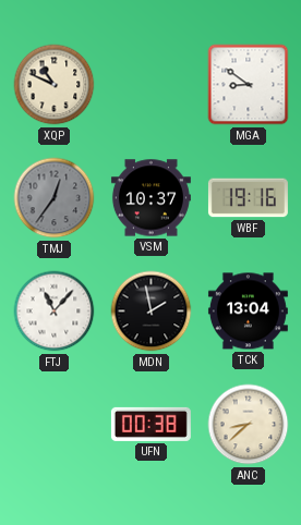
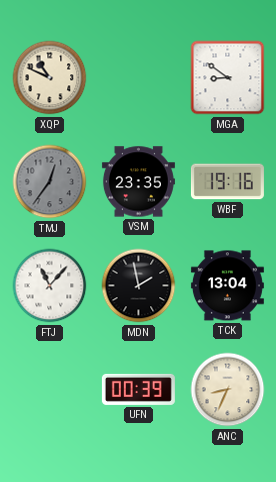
VSM: 10:37 -> 23:35
UFN: 00:38 -> 00:39
ANC: 8:38 -> 8:34
